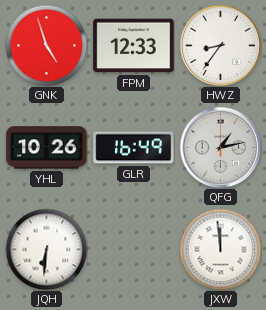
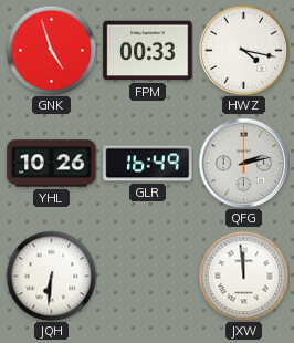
FPM: 12:33 -> 00:33
HWZ: 8:36 -> 4:17
QFG: 1:13 -> 2:13
